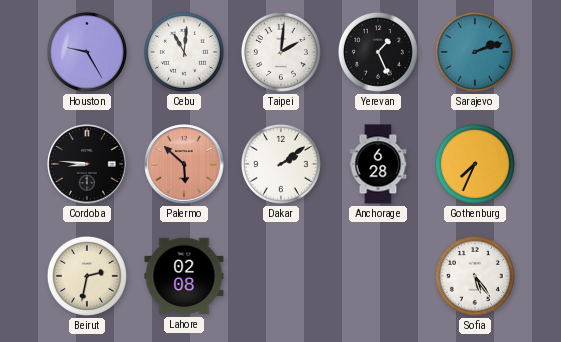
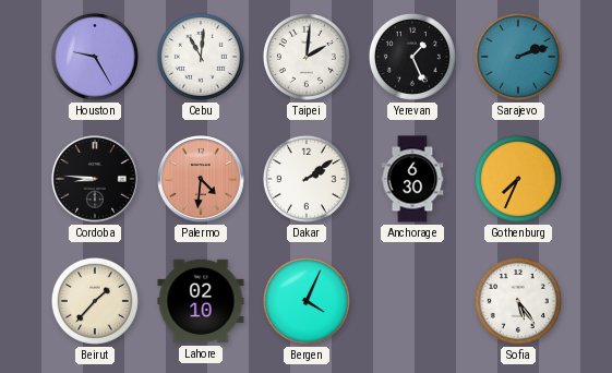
Palermo: 5:52 -> 4:31
Anchorage: 6:28 -> 6:30
Beirut: 2:32 -> 1:37
Lahore: 02:08 -> 02:10
Bergen: none -> 4:04
